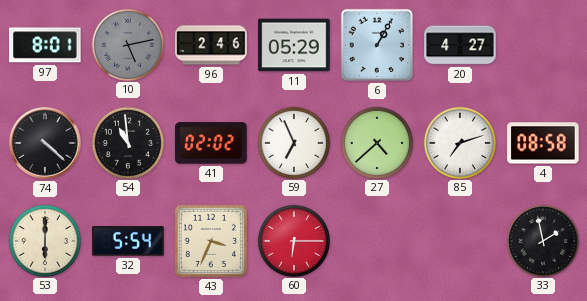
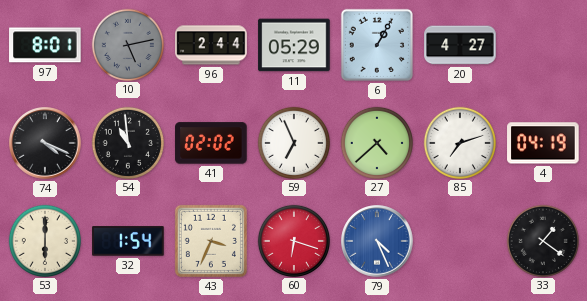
96: 2:46 -> 2:44
74: 4:22 -> 4:19
4: 08:58 -> 04:19
32: 5:54 -> 1:54
60: 6:15 -> 6:18
79: none -> 4:26
33: 1:58 -> 1:21
